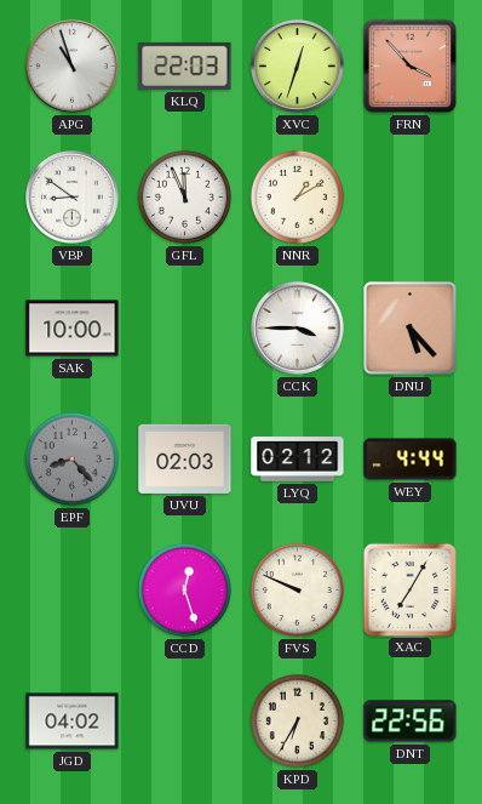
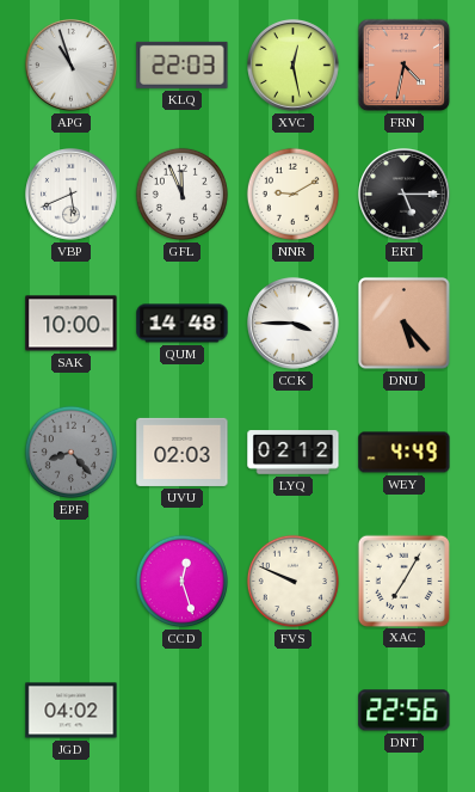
XVC: 12:33 -> 12:28
FRN: 3:53 -> 4:32
VBP: 8:51 -> 5:41
NNR: 1:10 -> 9:10
ERT: none -> 5:15
QUM: none -> 14:48
WEY: 4:44 -> 4:49
KPD: 6:35 -> none
